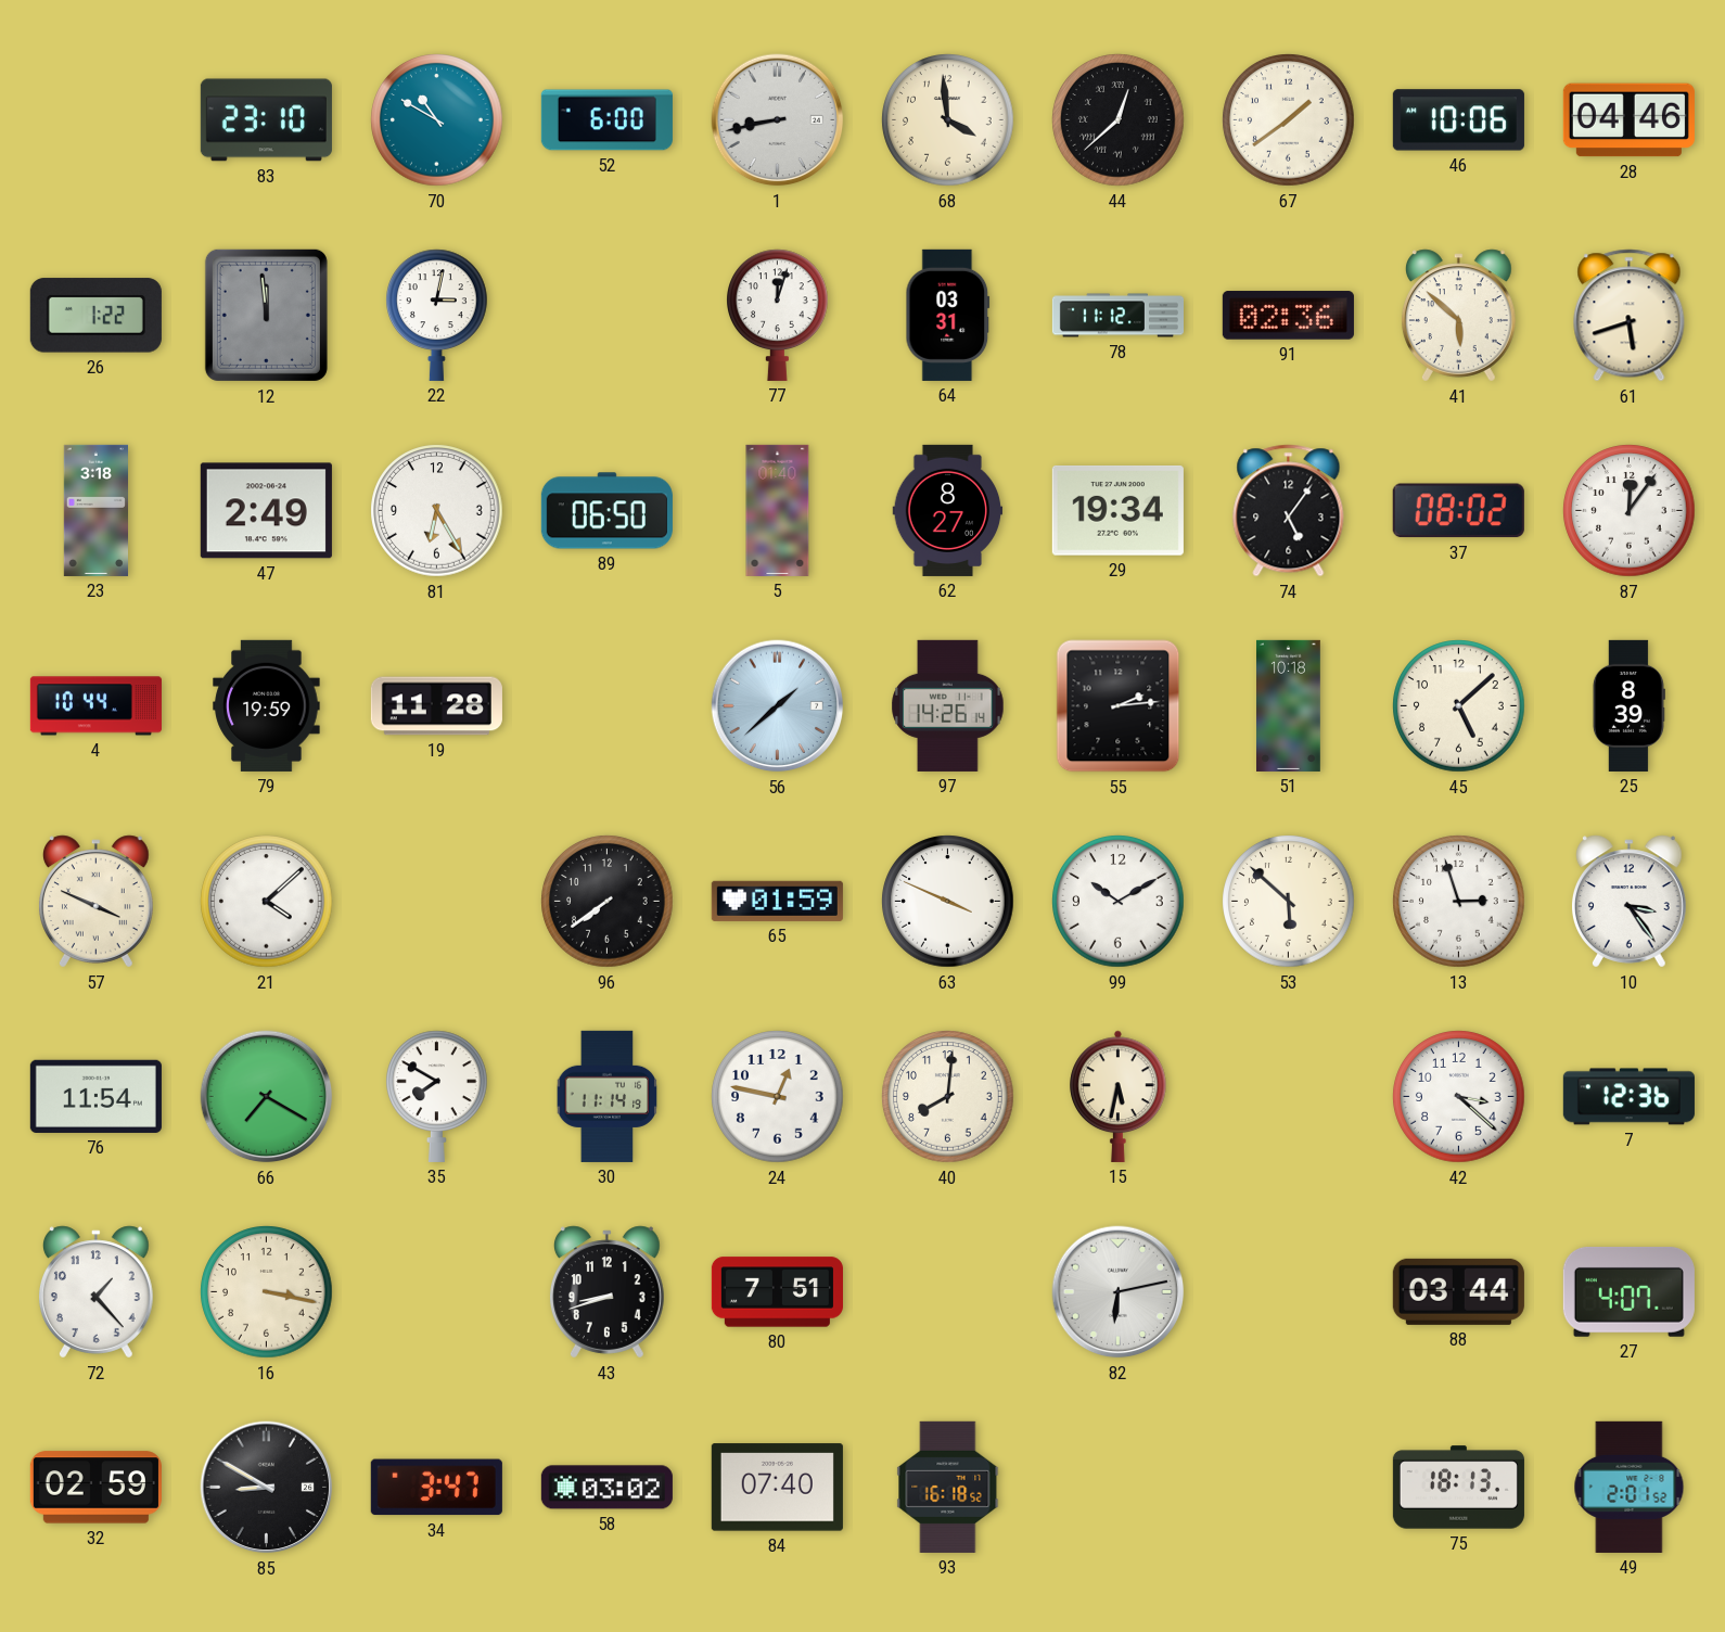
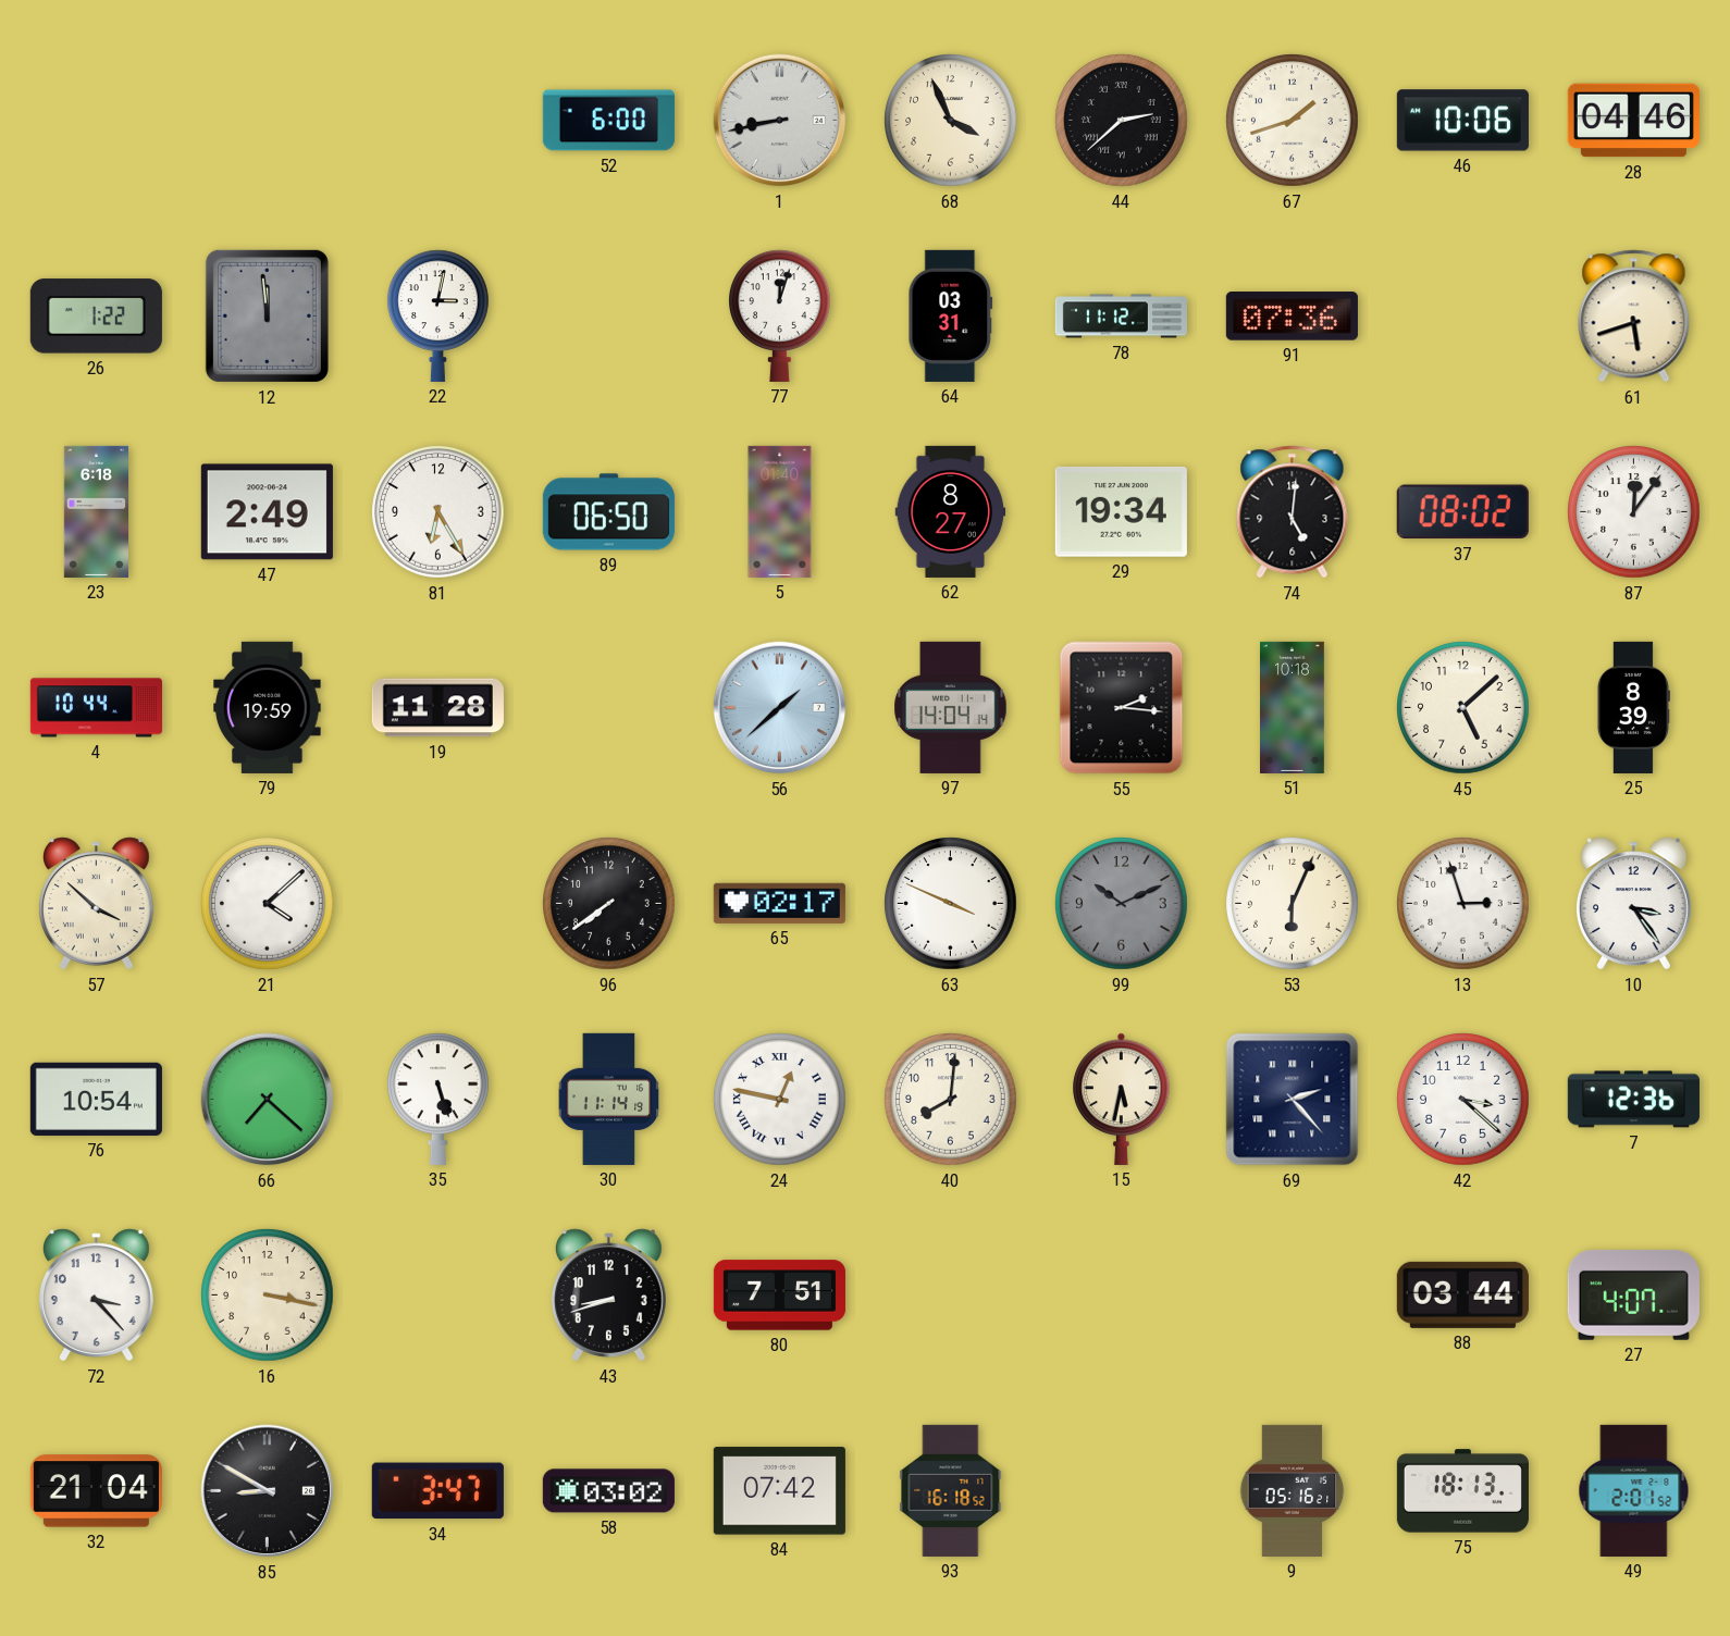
83: 23:10 -> none
70: 10:50 -> none
68: 3:59 -> 3:56
44: 12:38 -> 2:38
67: 1:39 -> 1:42
91: 02:36 -> 07:36
41: 5:52 -> none
23: 3:18 -> 6:18
74: 5:06 -> 5:01
97: 14:26 -> 14:04
55: 2:14 -> 2:16
57: 3:49 -> 3:52
65: 01:59 -> 02:17
99: 10:10 -> 10:11
99 dial: white -> grey
53: 5:52 -> 6:04
76: 11:54 -> 10:54
66: 7:20 -> 7:22
35: 7:50 -> 5:27
24 numerals: Arabic -> Roman
69: none -> 2:23
72: 1:23 -> 3:23
82: 6:13 -> none
32: 02:59 -> 21:04
84: 07:40 -> 07:42
9: none -> 05:16
